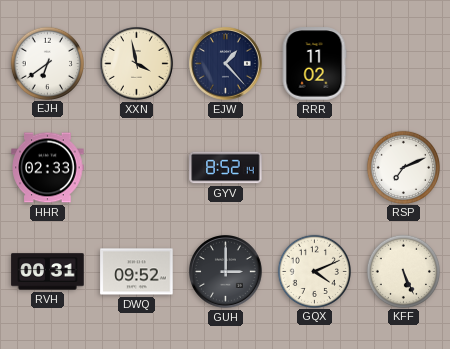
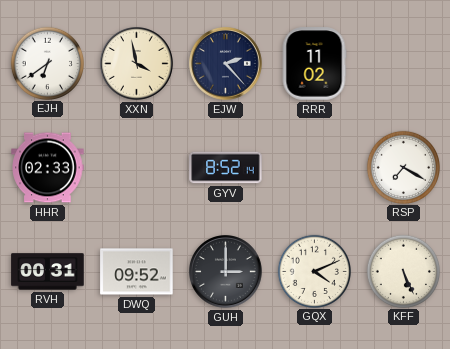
EJW: 1:23 -> 2:23
RSP: 7:11 -> 7:20
